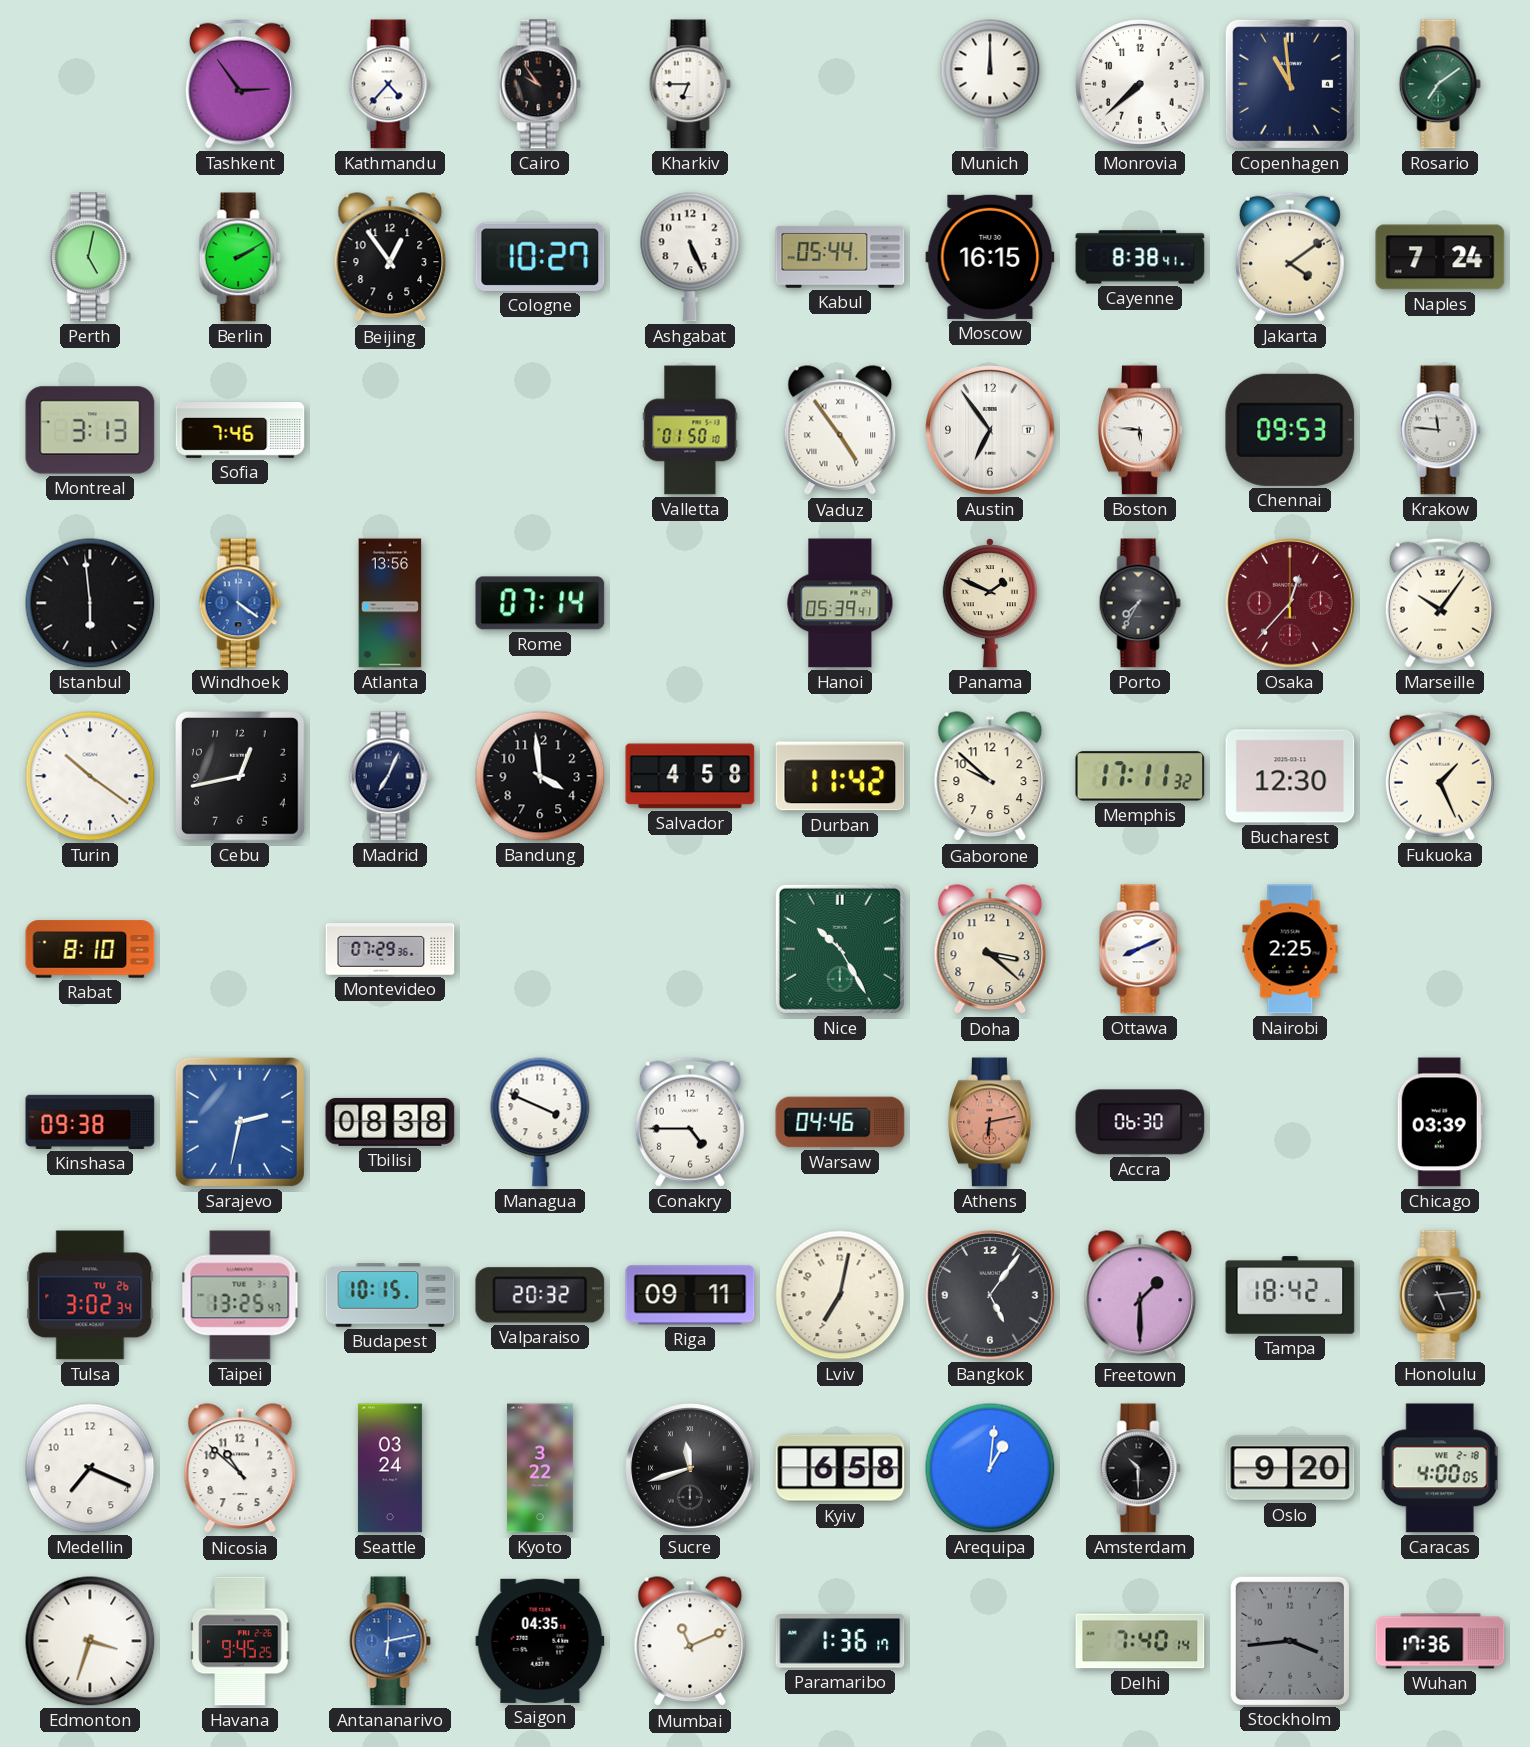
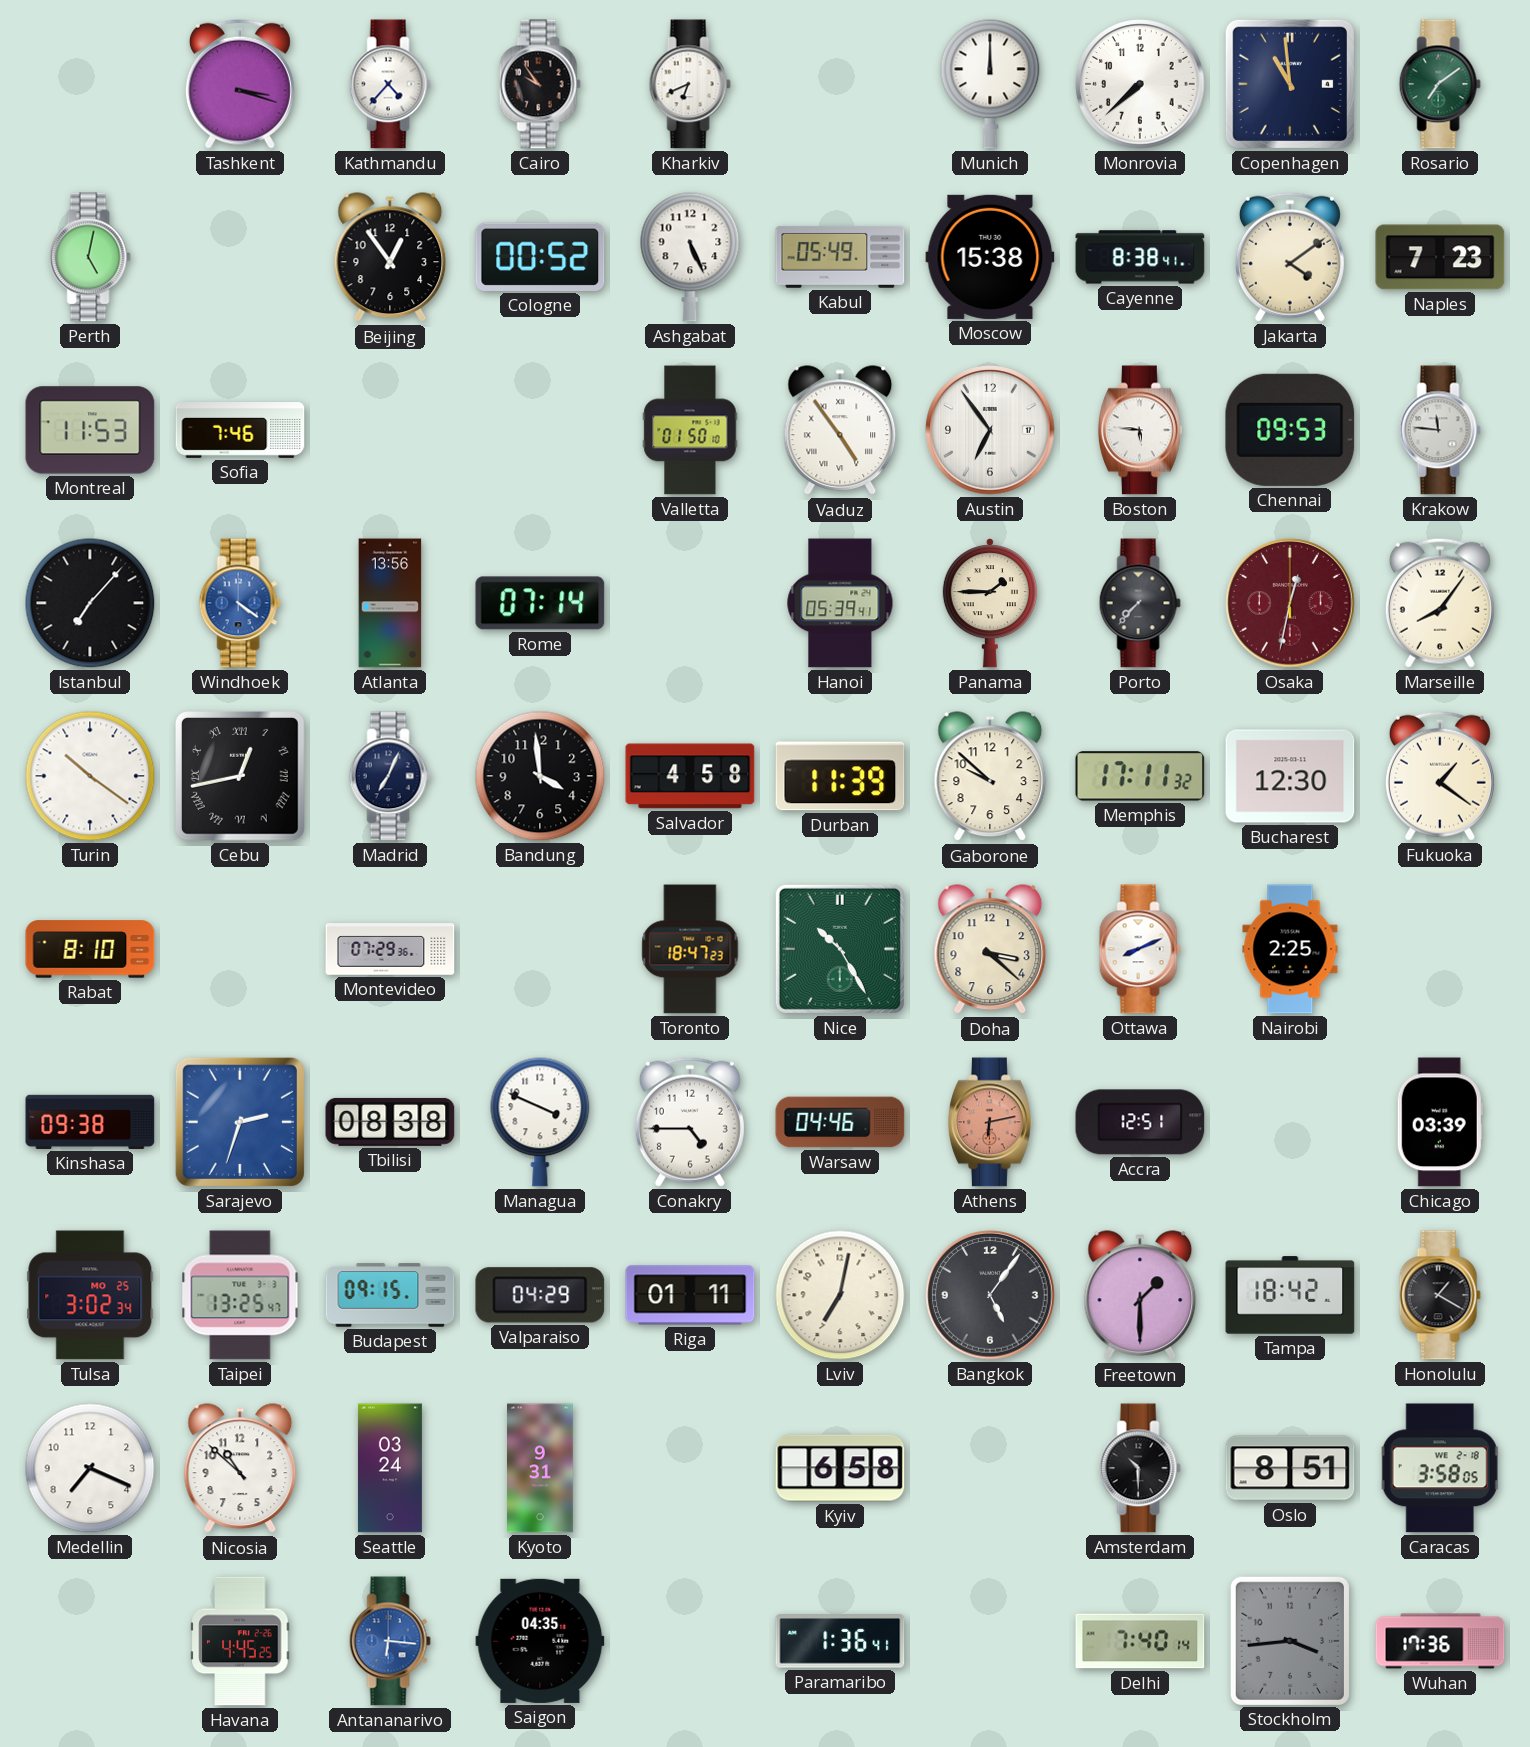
Tashkent: 2:54 -> 3:18
Kharkiv: 6:45 -> 6:41
Berlin: 2:10 -> none
Cologne: 10:27 -> 00:52
Kabul: 05:44 -> 05:49
Moscow: 16:15 -> 15:38
Naples: 7:24 -> 7:23
Montreal: 3:13 -> 11:53
Istanbul: 5:59 -> 7:07
Panama: 1:49 -> 1:45
Porto: 7:35 -> 7:37
Osaka: 12:37 -> 12:32
Marseille: 10:06 -> 8:06
Cebu numerals: Arabic -> Roman
Durban: 11:42 -> 11:39
Fukuoka: 1:26 -> 1:21
Toronto: none -> 18:47
Sarajevo: 2:32 -> 2:33
Accra: 06:30 -> 12:51
Tulsa date: TU 26 -> MO 25
Budapest: 10:15 -> 09:15
Valparaiso: 20:32 -> 04:29
Riga: 09:11 -> 01:11
Honolulu: 5:14 -> 1:20
Kyoto: 3:22 -> 9:31
Sucre: 11:42 -> none
Arequipa: 1:01 -> none
Oslo: 9:20 -> 8:51
Caracas: 4:00 -> 3:58
Edmonton: 3:33 -> none
Havana: 9:45 -> 4:45
Antananarivo: 6:13 -> 6:16
Mumbai: 11:11 -> none
Paramaribo: 1:36:17 -> 1:36:41
